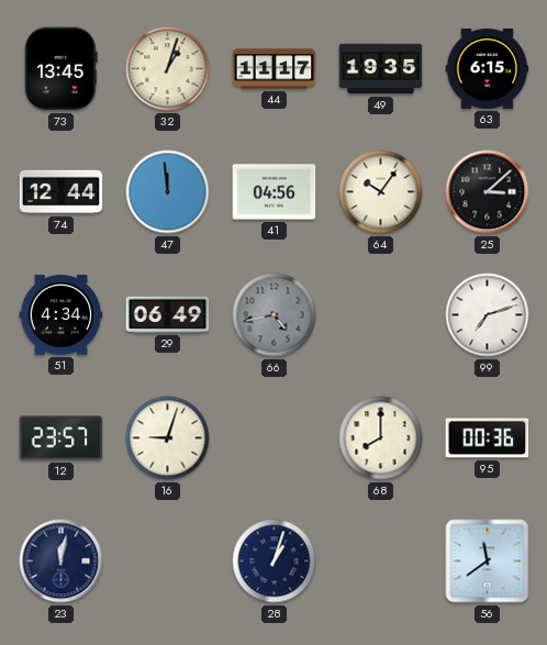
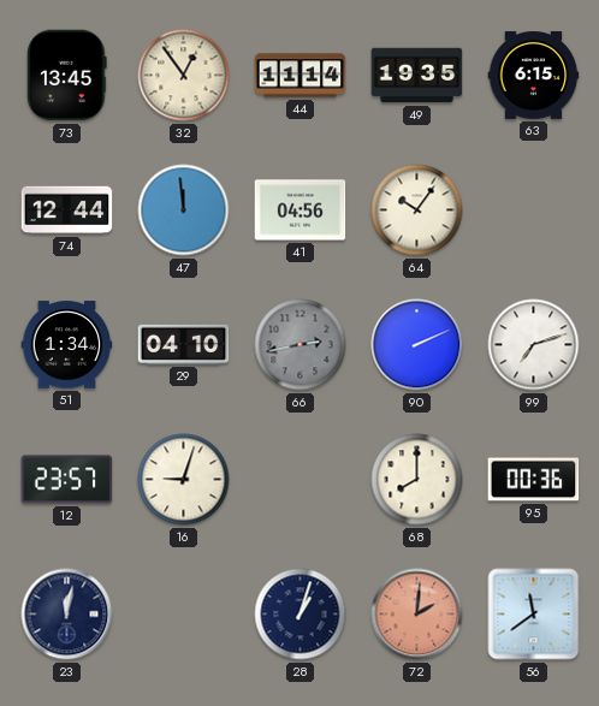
32: 1:03 -> 12:54
44: 11:17 -> 11:14
25: 3:08 -> none
51: 4:34 -> 1:34
29: 06:49 -> 04:10
66: 4:43 -> 2:43
90: none -> 2:11
72: none -> 2:01
